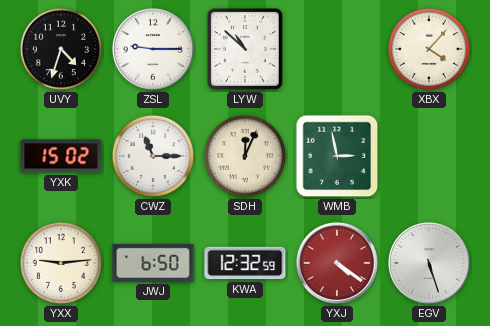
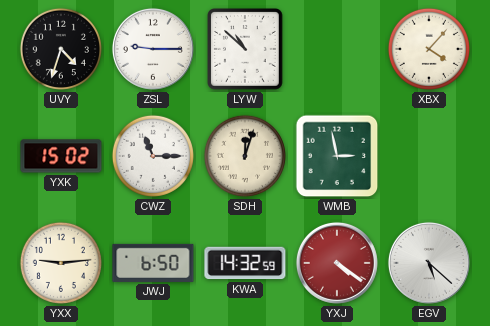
SDH: 12:04 -> 12:03
KWA: 12:32 -> 14:32
EGV: 5:27 -> 5:22
